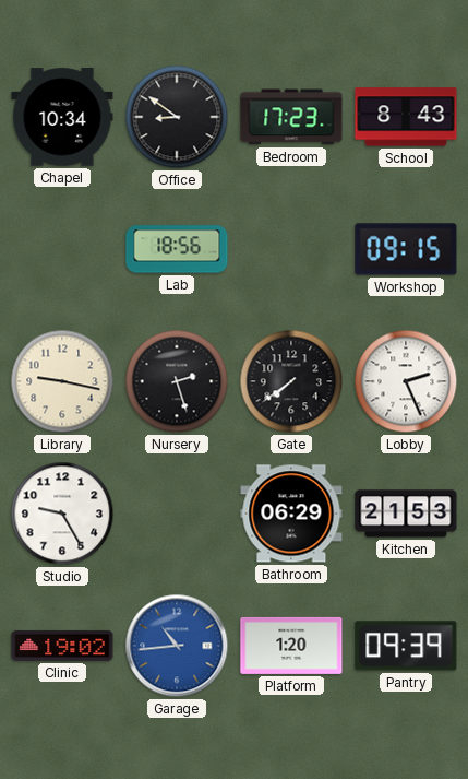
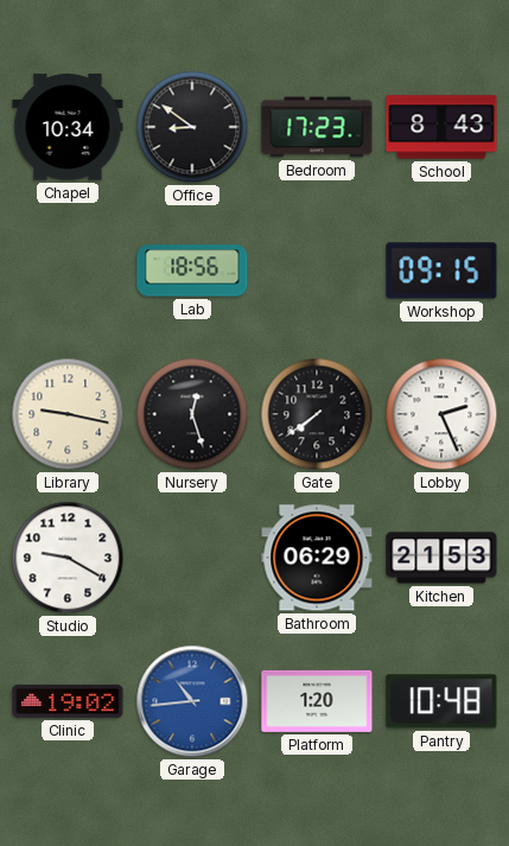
Nursery: 2:27 -> 12:27
Studio: 9:25 -> 9:20
Pantry: 09:39 -> 10:48
